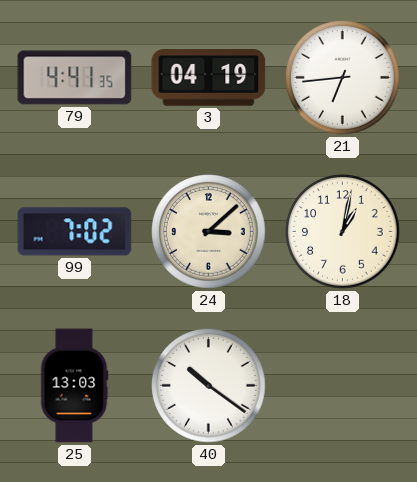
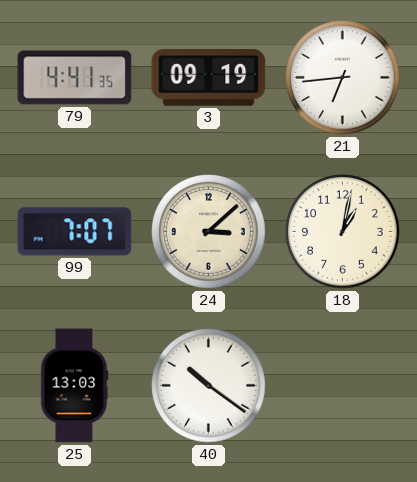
3: 04:19 -> 09:19
99: 7:02 -> 7:07
